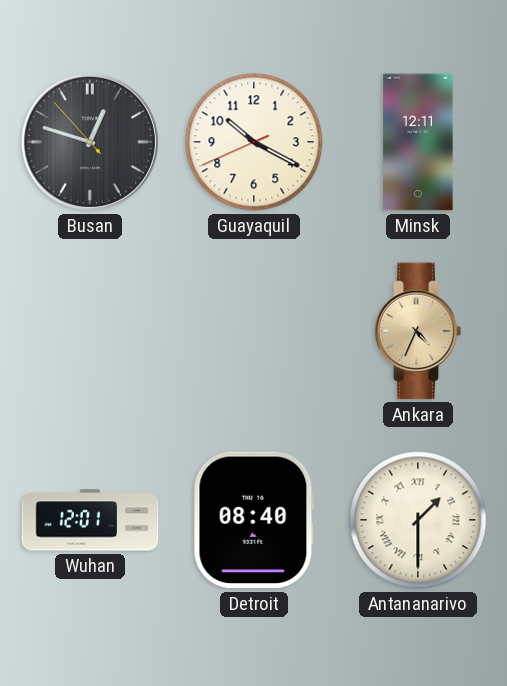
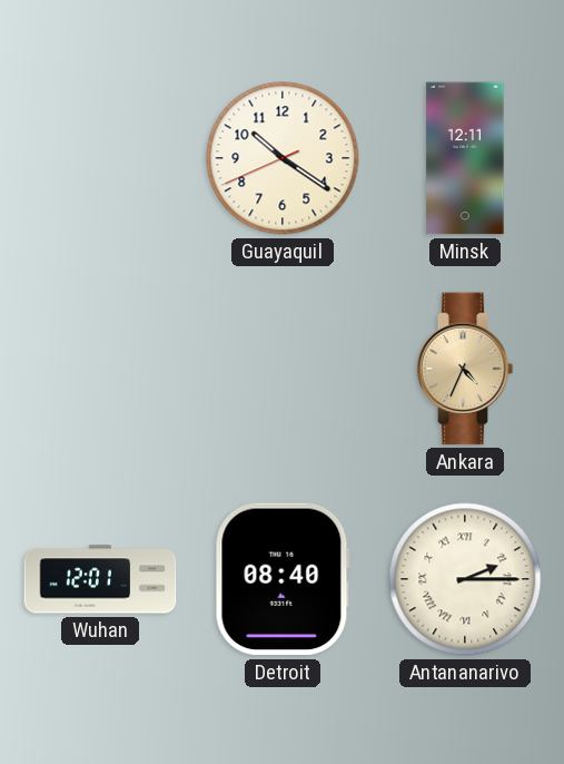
Busan: 12:47 -> none
Guayaquil: 10:19 -> 10:20
Antananarivo: 1:30 -> 2:15
